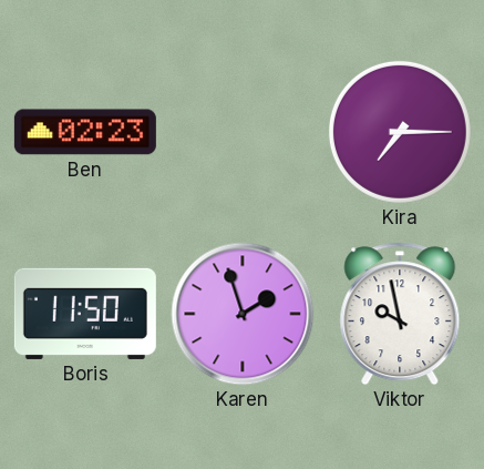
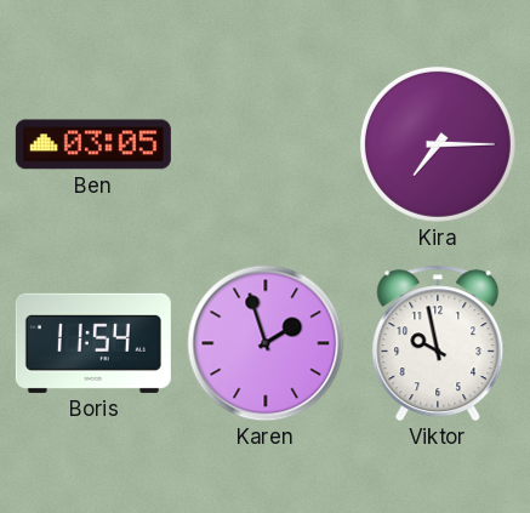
Ben: 02:23 -> 03:05
Boris: 11:50 -> 11:54
